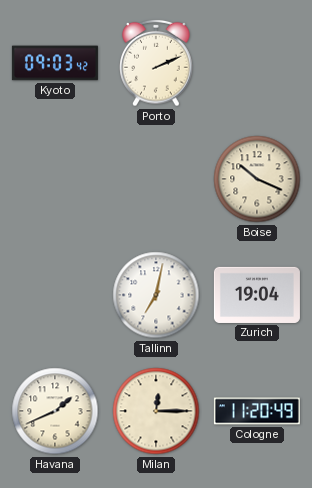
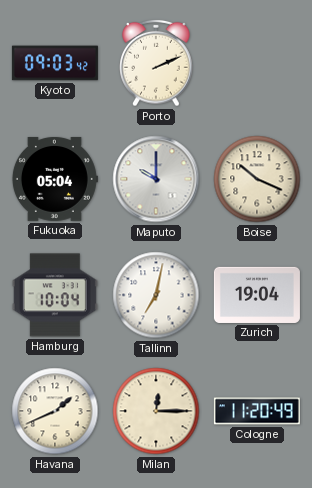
Fukuoka: none -> 05:04
Maputo: none -> 10:00
Hamburg: none -> 10:04
